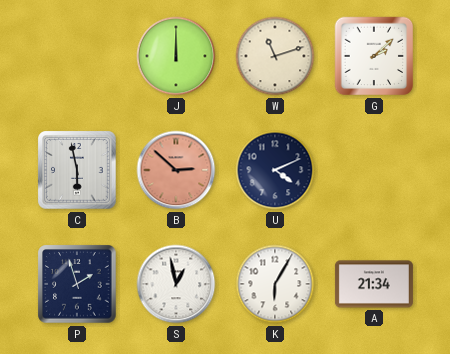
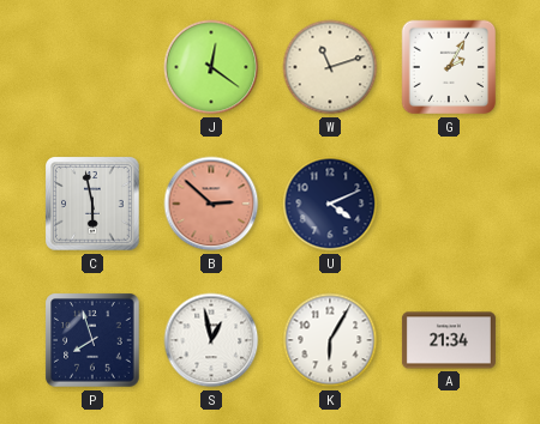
J: 12:00 -> 12:21
G: 2:08 -> 2:05
P: 1:57 -> 7:57
